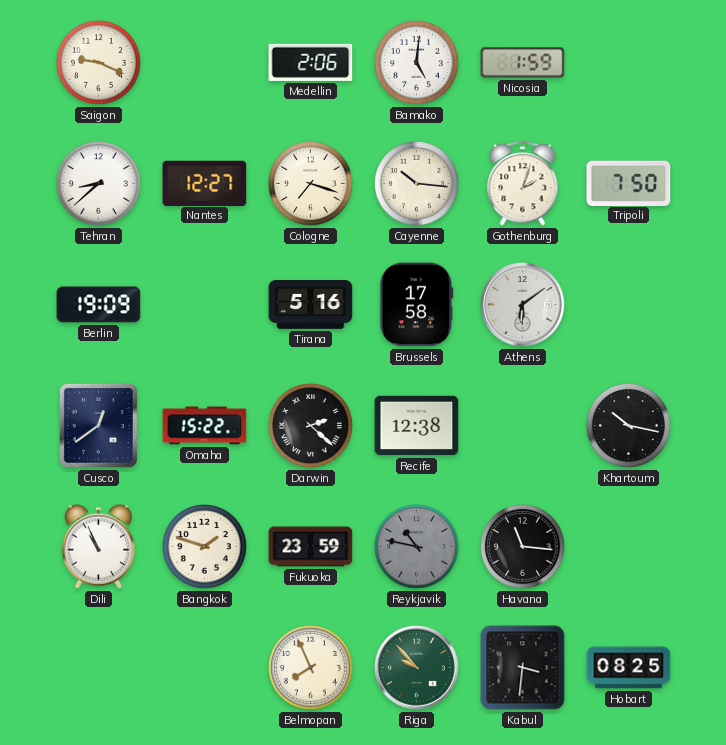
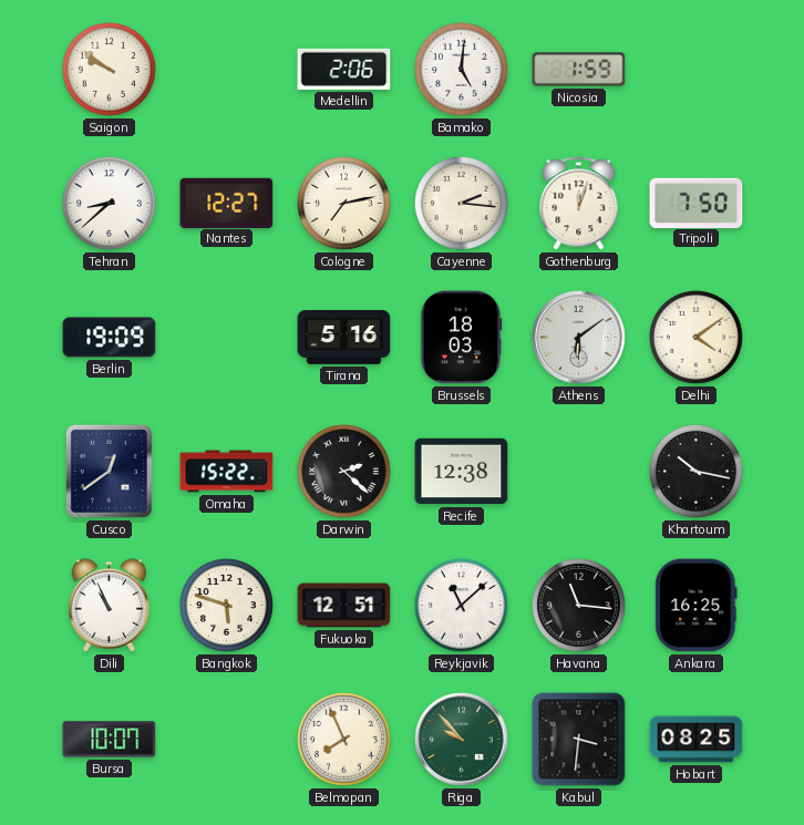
Saigon: 9:19 -> 9:51
Cologne: 7:18 -> 7:13
Cayenne: 10:16 -> 2:16
Gothenburg: 2:03 -> 12:03
Brussels: 17:58 -> 18:03
Delhi: none -> 4:09
Bangkok: 1:48 -> 5:48
Fukuoka: 23:59 -> 12:51
Reykjavik: 10:47 -> 11:08
Reykjavik dial: grey -> white
Ankara: none -> 16:25
Bursa: none -> 10:07
